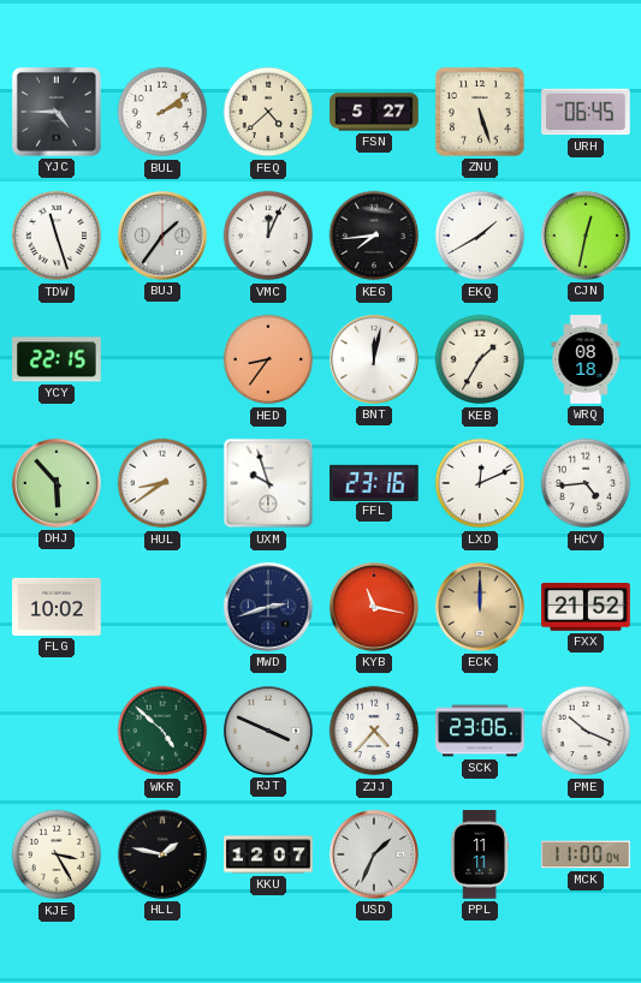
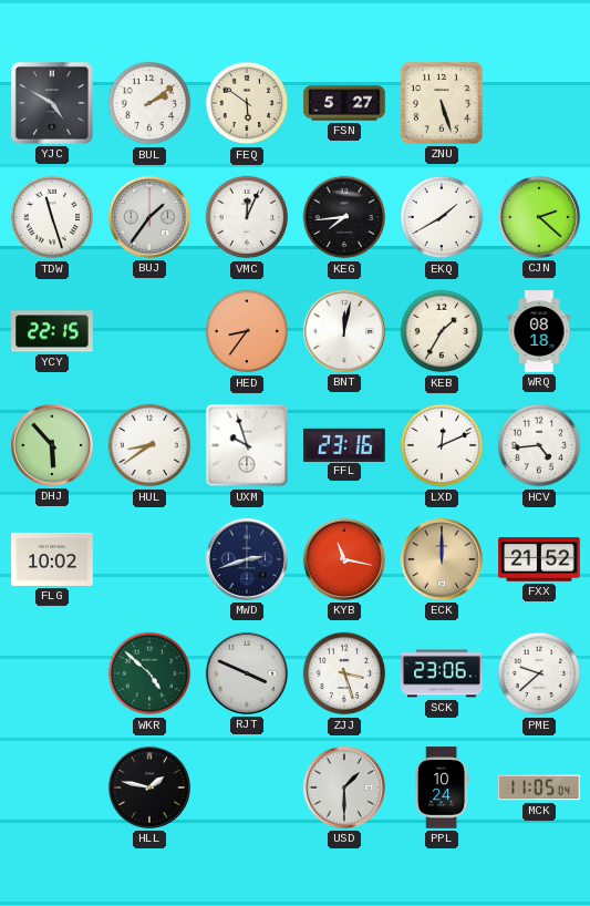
YJC: 4:45 -> 4:50
FEQ: 4:38 -> 5:51
URH: 06:45 -> none
CJN: 12:32 -> 2:22
ZJJ: 4:37 -> 3:27
PME: 10:19 -> 9:38
KJE: 3:25 -> none
KKU: 12:07 -> none
USD: 1:34 -> 1:30
PPL: 11:11 -> 10:24
MCK: 11:00 -> 11:05
